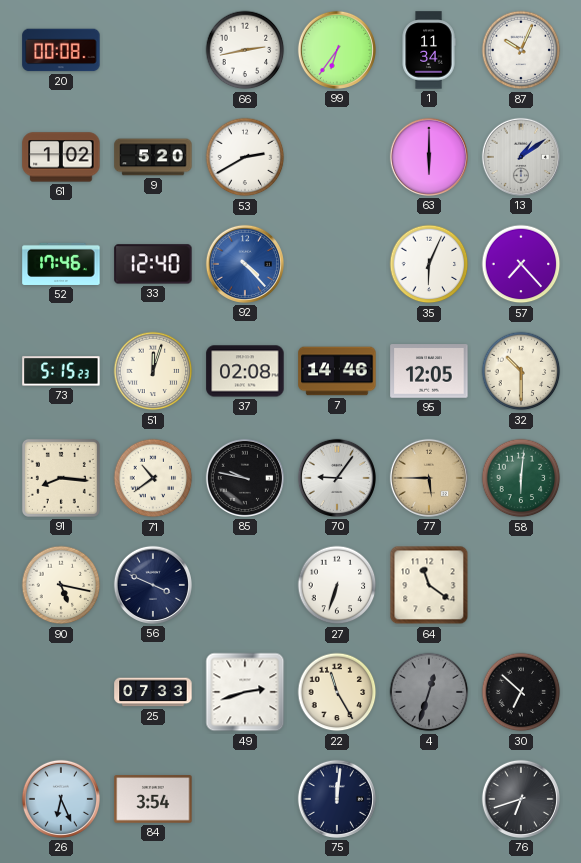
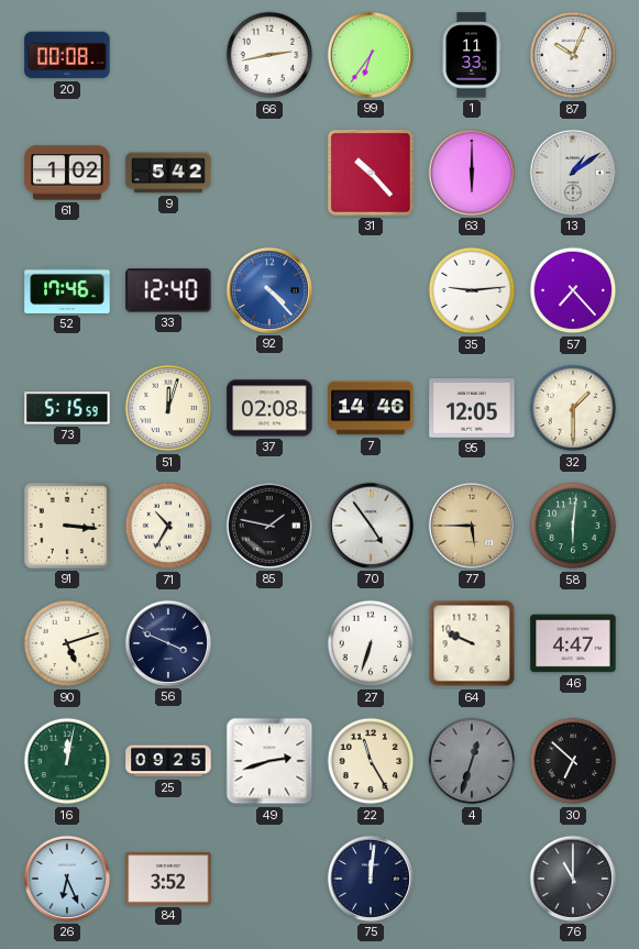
1: 11:34 -> 11:33
9: 5:20 -> 5:42
53: 2:40 -> none
31: none -> 10:23
35: 6:04 -> 9:14
73: 5:15:23 -> 5:15:59
32: 10:30 -> 1:30
91: 8:16 -> 3:16
71: 10:39 -> 10:35
85: 9:47 -> 1:47
70: 9:06 -> 4:54
90: 5:17 -> 5:12
64: 11:21 -> 9:49
46: none -> 4:47
16: none -> 12:02
25: 07:33 -> 09:25
84: 3:54 -> 3:52
76: 6:42 -> 11:00
